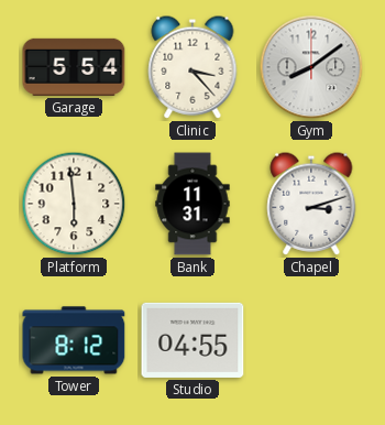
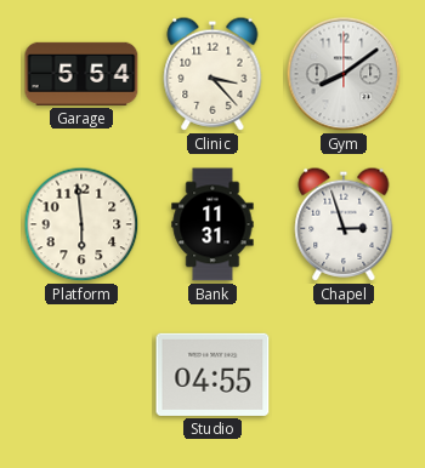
Chapel: 3:12 -> 2:57
Tower: 8:12 -> none
